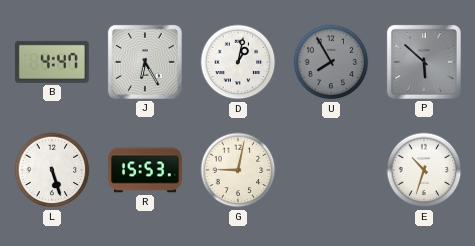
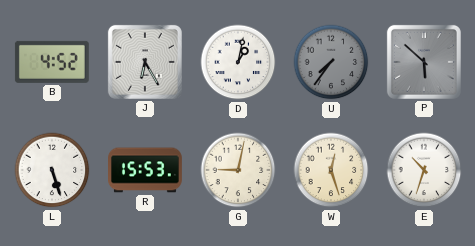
B: 4:47 -> 4:52
U: 7:55 -> 7:36
W: none -> 12:27
